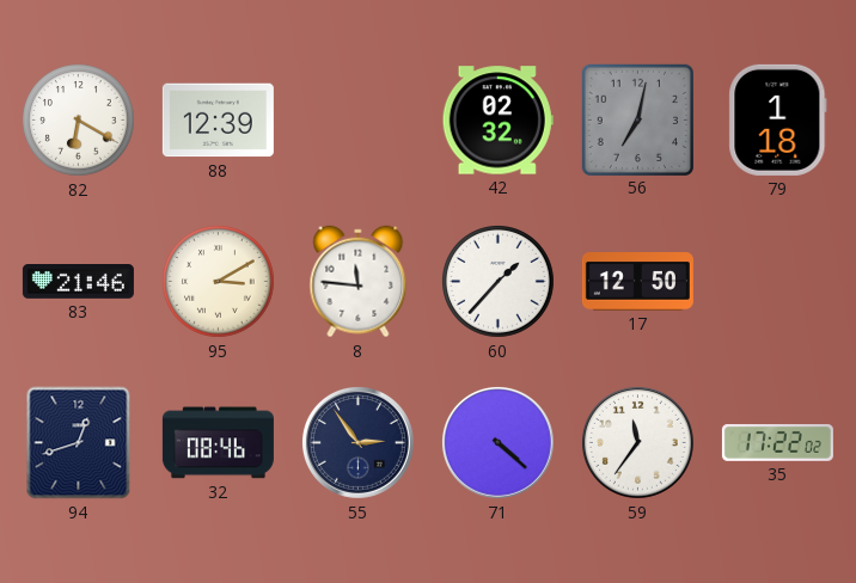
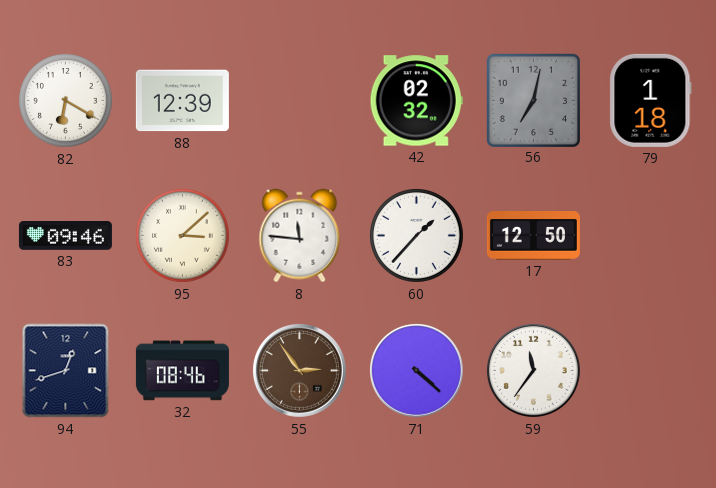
83: 21:46 -> 09:46
95: 3:10 -> 3:08
55 dial: navy -> brown
35: 17:22 -> none
